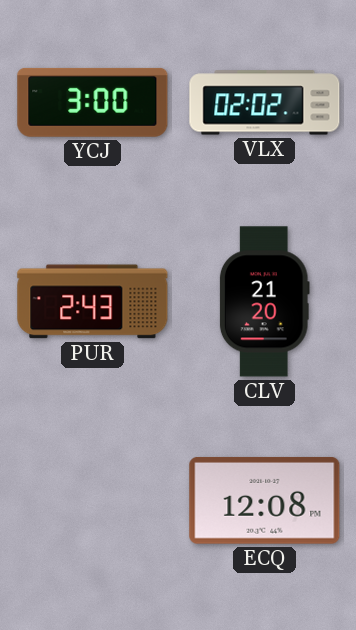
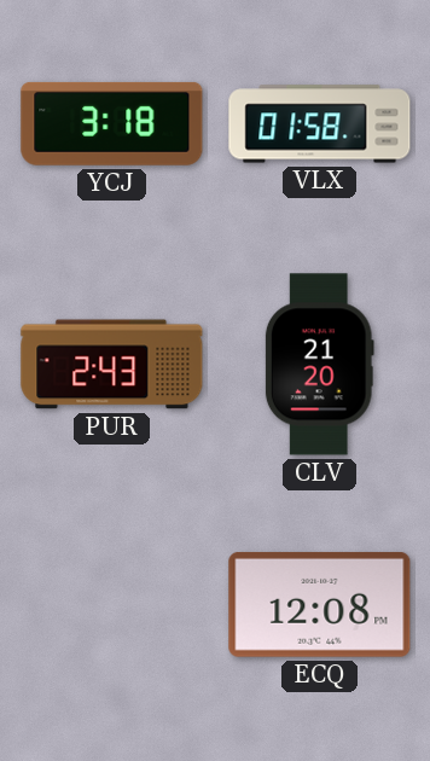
YCJ: 3:00 -> 3:18
VLX: 02:02 -> 01:58
